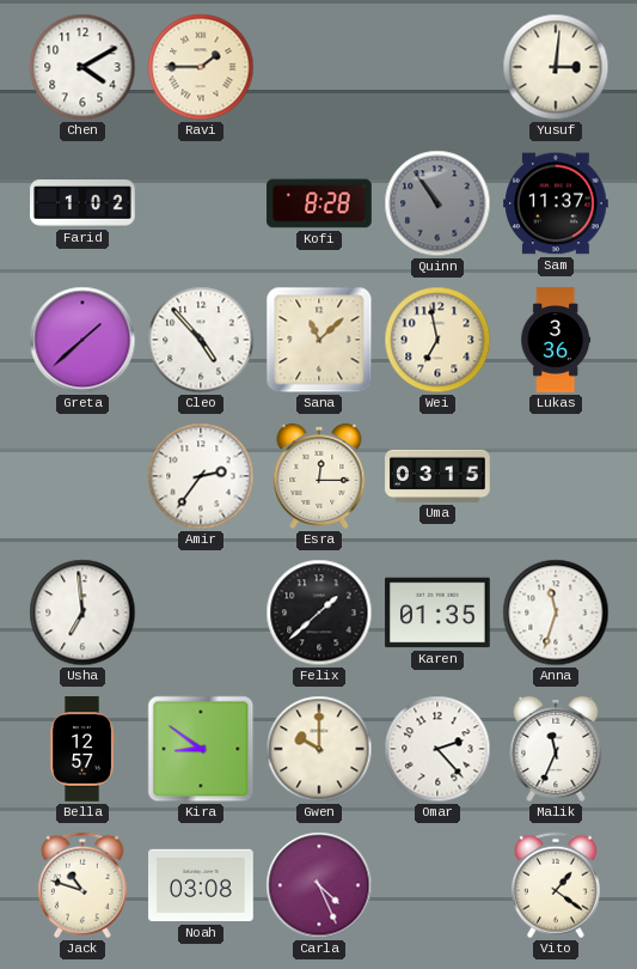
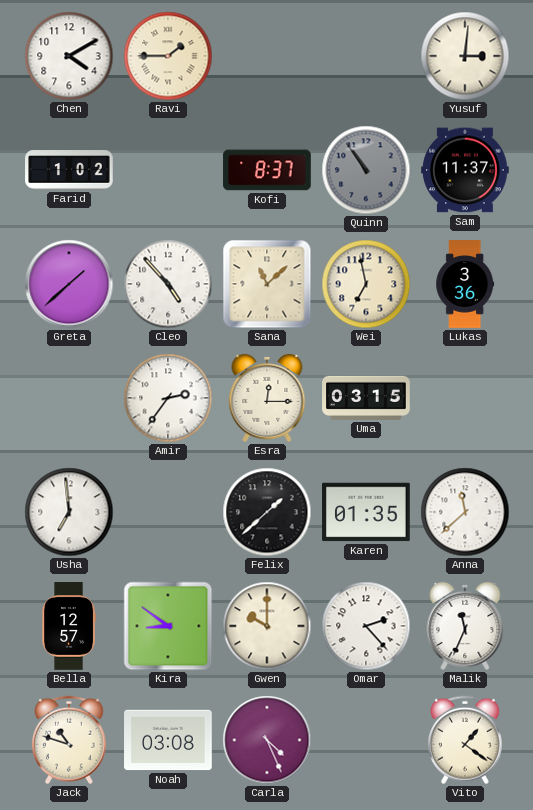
Kofi: 8:28 -> 8:37
Anna: 11:33 -> 11:38
